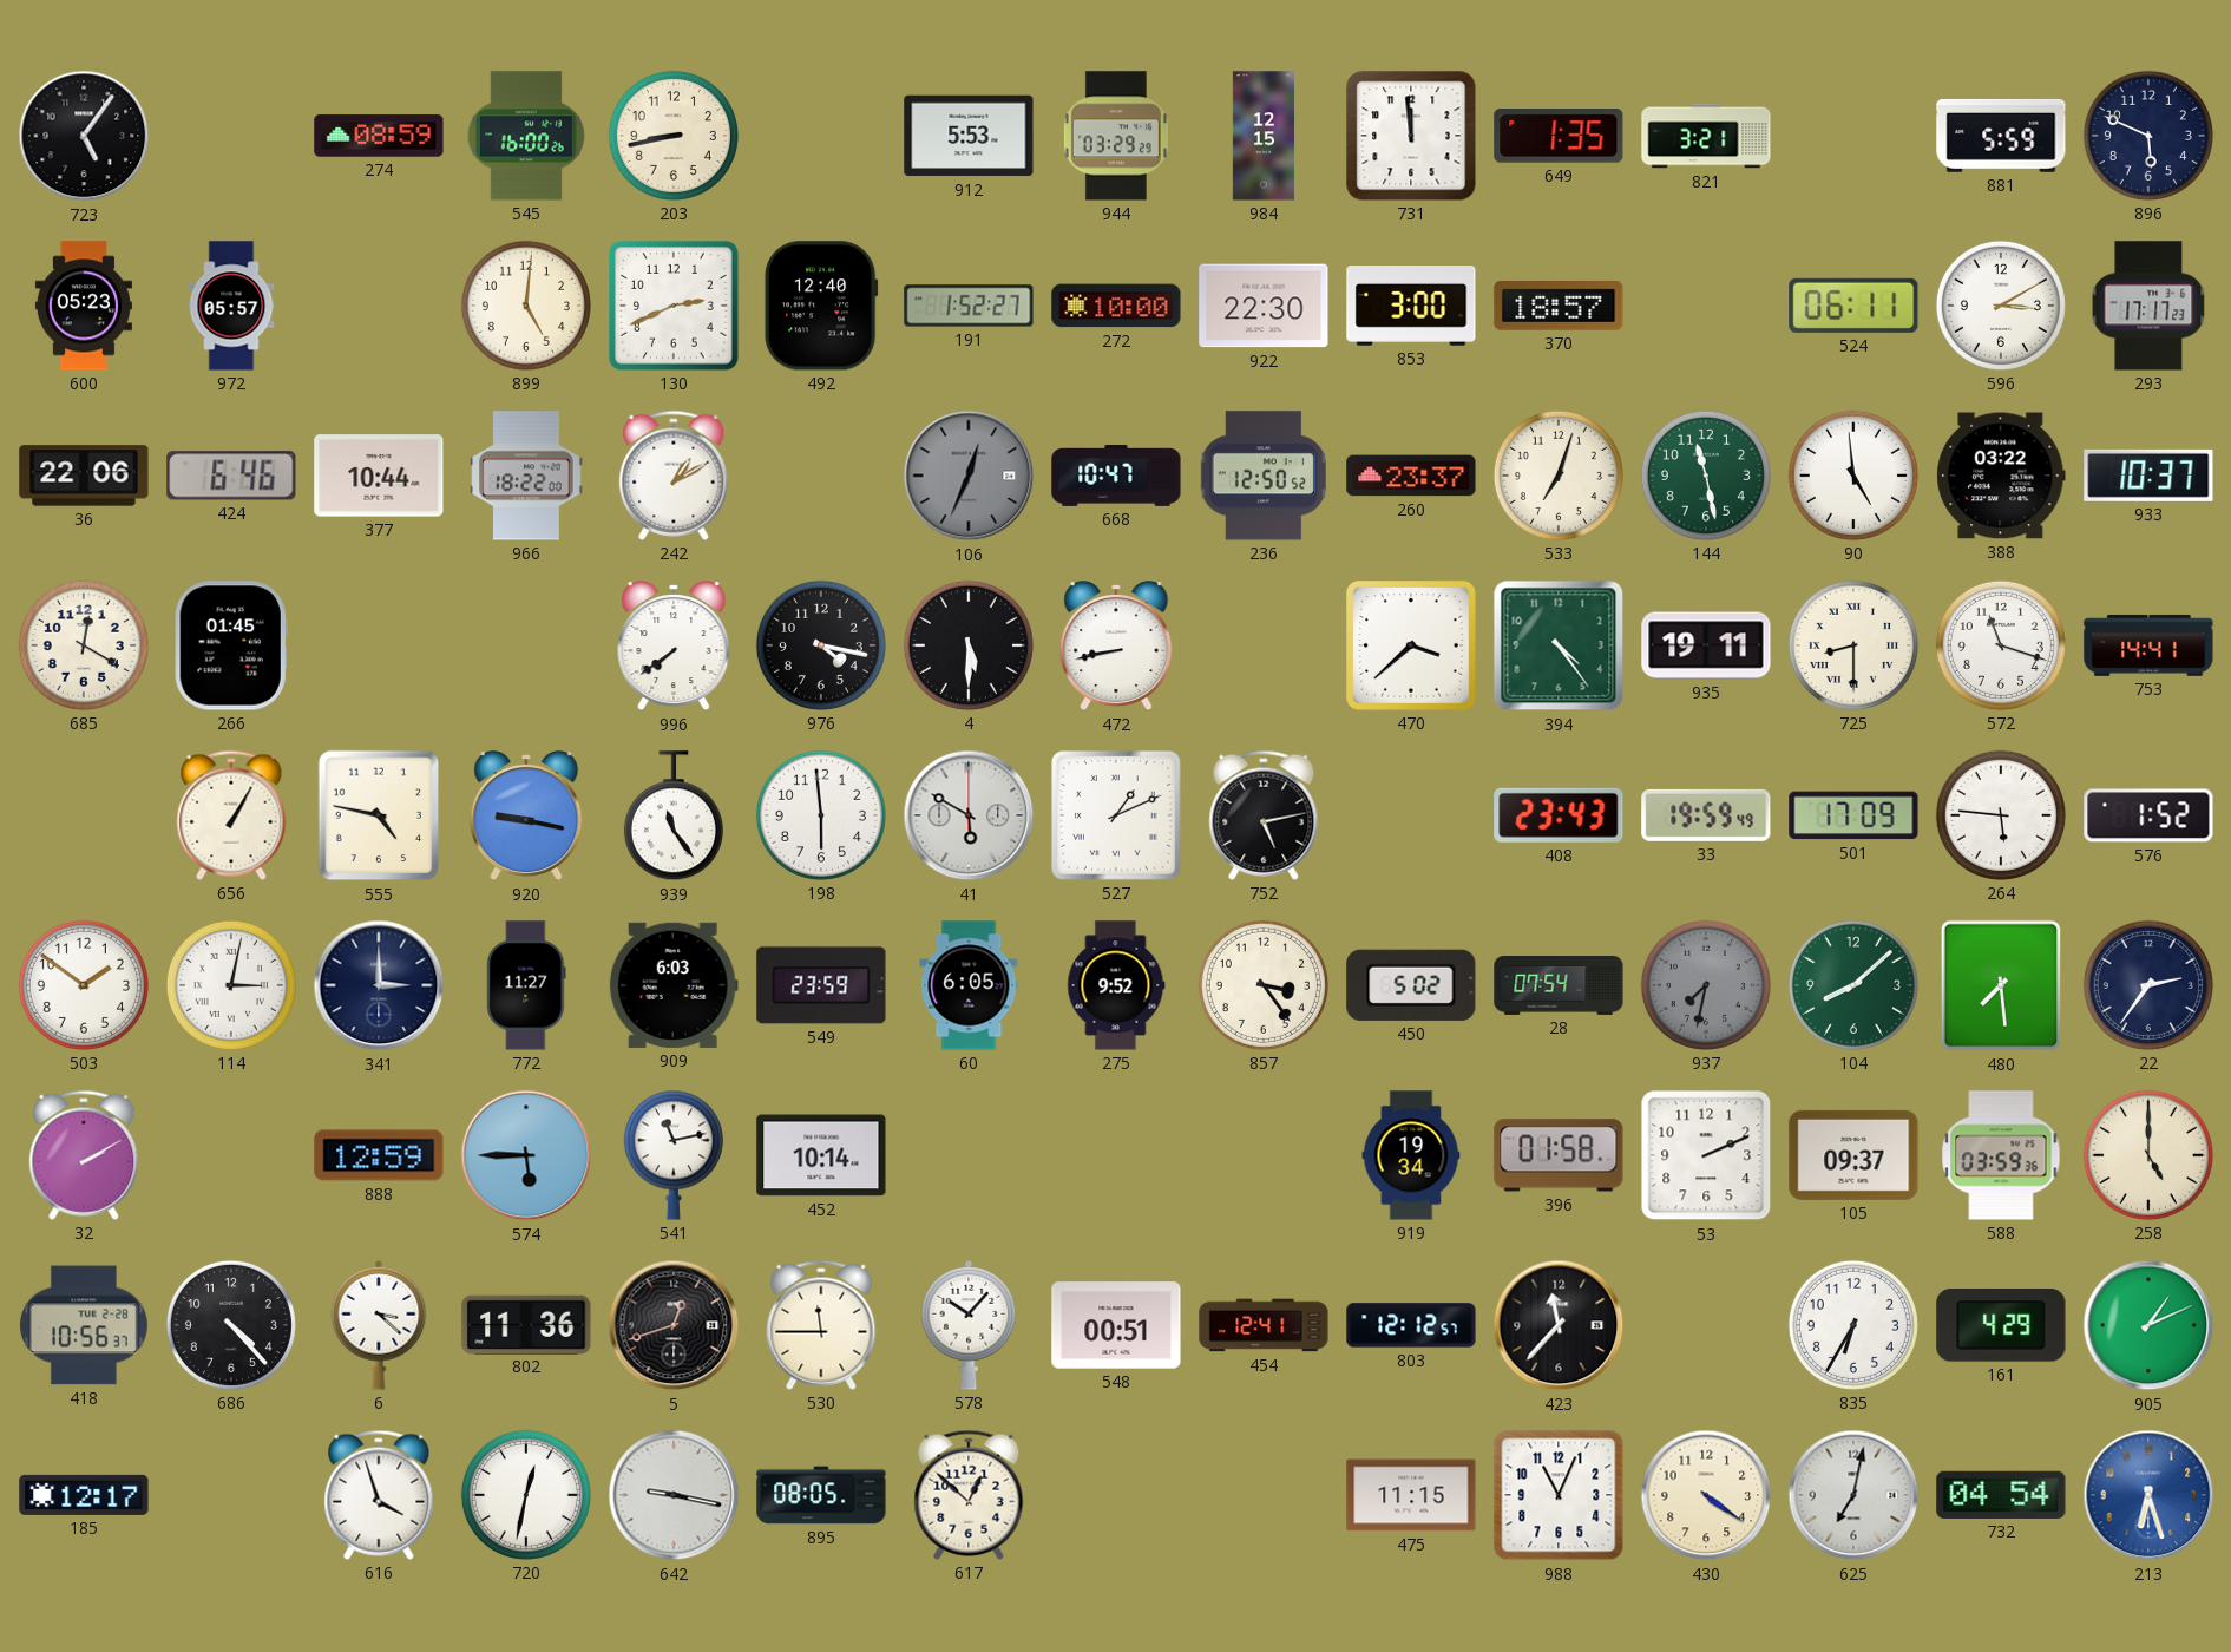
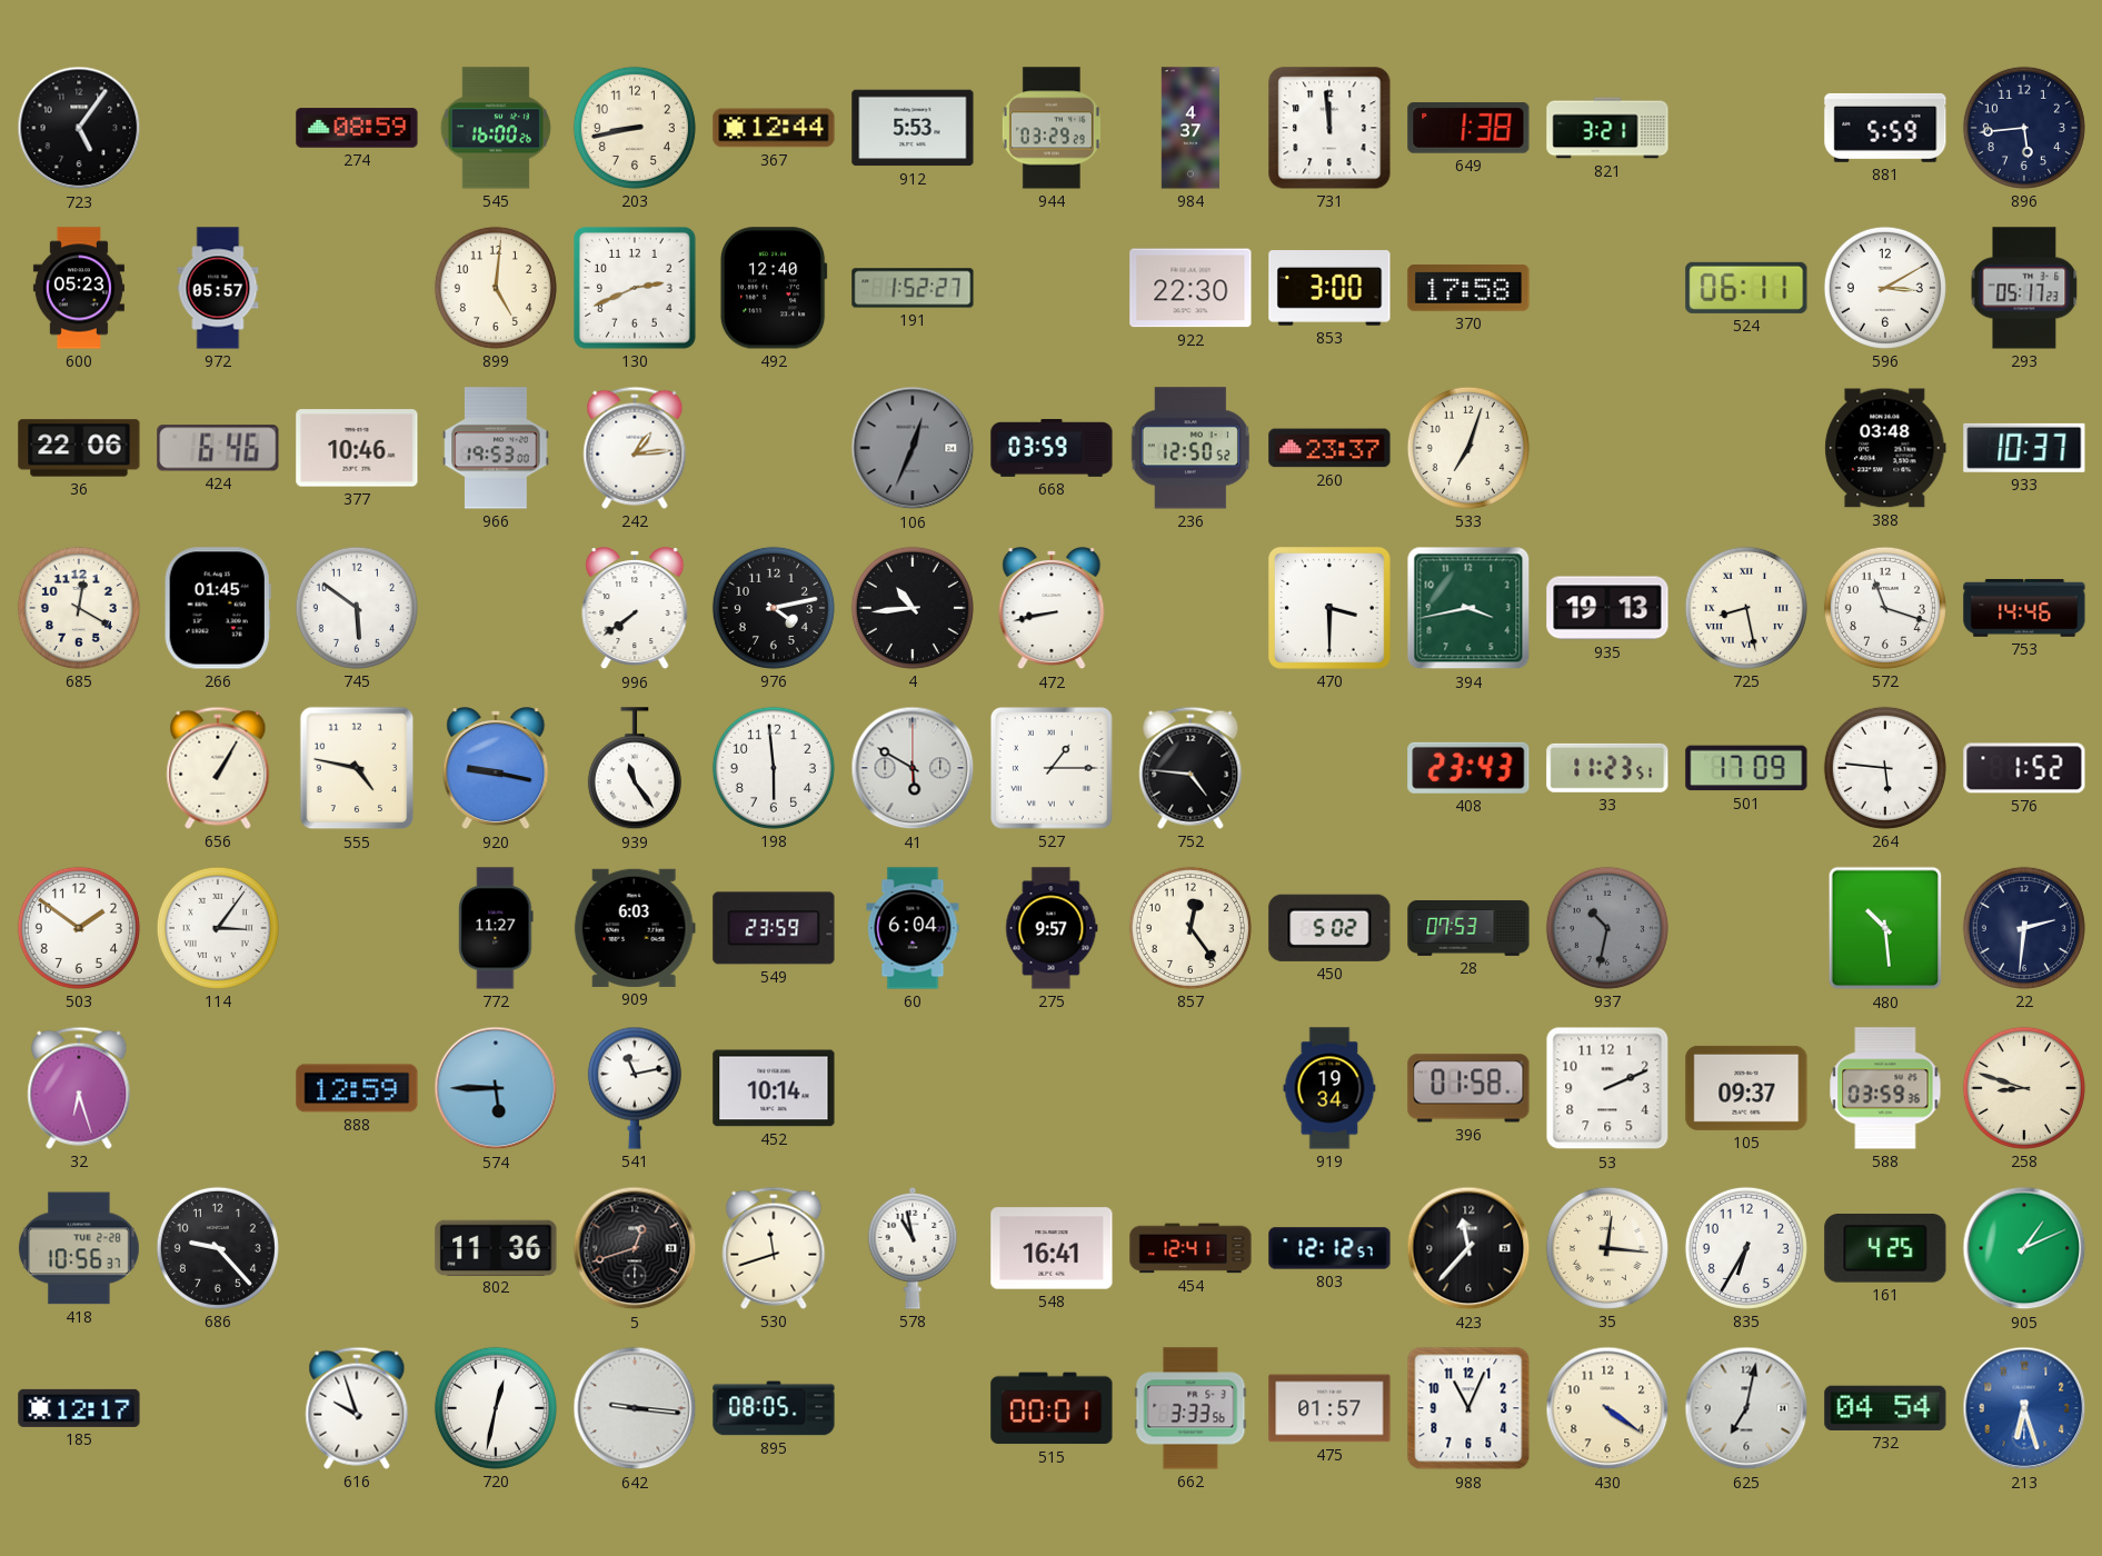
367: none -> 12:44
984: 12:15 -> 4:37
649: 1:35 -> 1:38
896: 5:49 -> 5:44
272: 10:00 -> none
370: 18:57 -> 17:58
293: 17:17 -> 05:17
377: 10:44 -> 10:46
966: 18:22 -> 19:53
242: 1:10 -> 1:14
668: 10:47 -> 03:59
144: 11:28 -> none
90: 4:59 -> none
388: 03:22 -> 03:48
745: none -> 5:51
976: 4:17 -> 4:13
4: 5:30 -> 10:44
470: 3:38 -> 3:30
394: 4:24 -> 3:43
935: 19:11 -> 19:13
725: 8:30 -> 8:28
753: 14:41 -> 14:46
527: 1:11 -> 1:15
752: 5:13 -> 4:46
33: 19:59 -> 11:23
114: 3:02 -> 3:06
341: 3:00 -> none
60: 6:05 -> 6:04
275: 9:52 -> 9:57
857: 3:24 -> 12:24
28: 07:54 -> 07:53
937: 7:32 -> 10:32
104: 8:08 -> none
480: 7:29 -> 10:29
22: 2:36 -> 2:31
32: 2:10 -> 6:27
258: 5:00 -> 8:48
686: 4:23 -> 9:23
6: 3:22 -> none
530: 11:45 -> 11:42
578: 10:07 -> 10:58
548: 00:51 -> 16:41
35: none -> 12:16
161: 4:29 -> 4:25
616: 3:57 -> 9:57
642: 9:17 -> 9:16
617: 12:52 -> none
515: none -> 00:01
662: none -> 3:33
475: 11:15 -> 01:57
